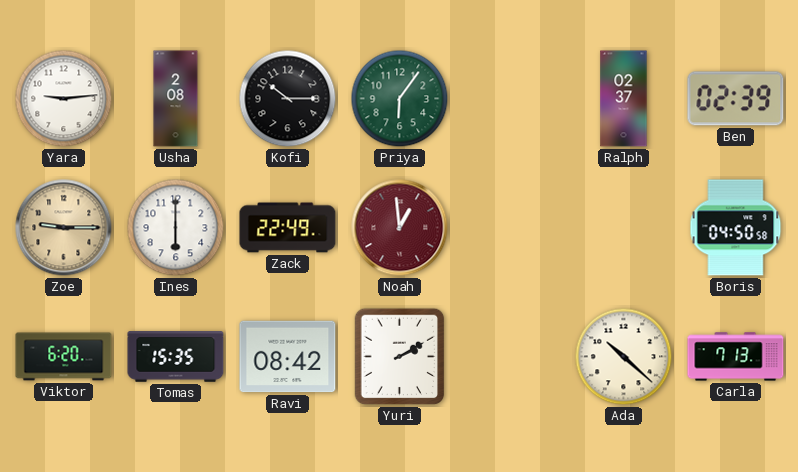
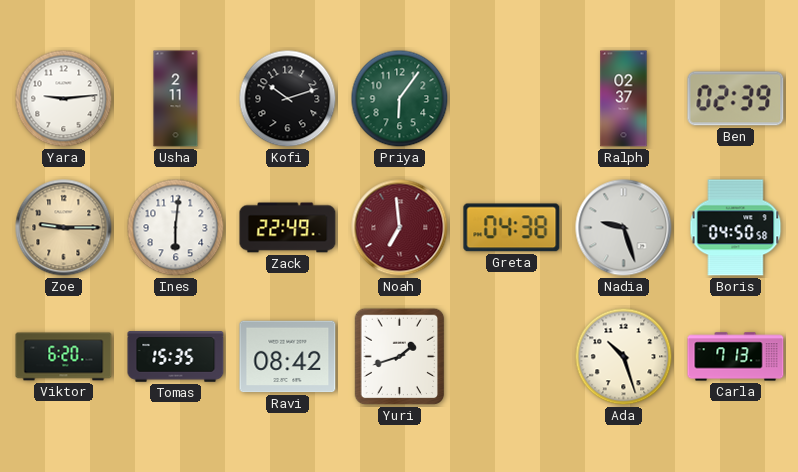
Usha: 2:08 -> 2:11
Kofi: 10:15 -> 10:12
Ines: 6:00 -> 6:01
Noah: 12:59 -> 6:59
Greta: none -> 04:38
Nadia: none -> 9:27
Yuri: 2:10 -> 1:42
Ada: 10:22 -> 10:27
